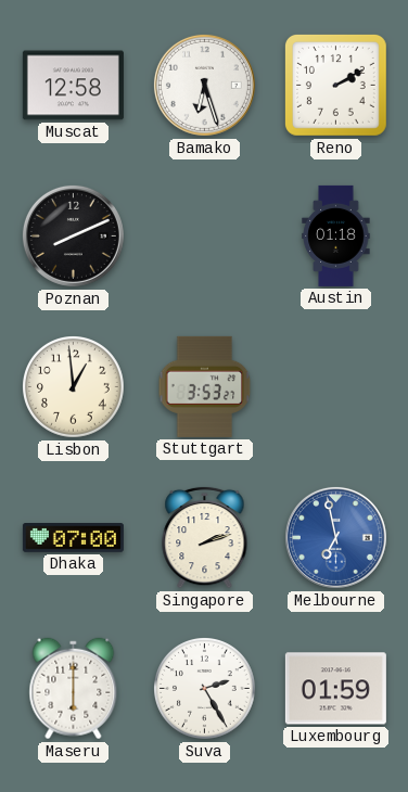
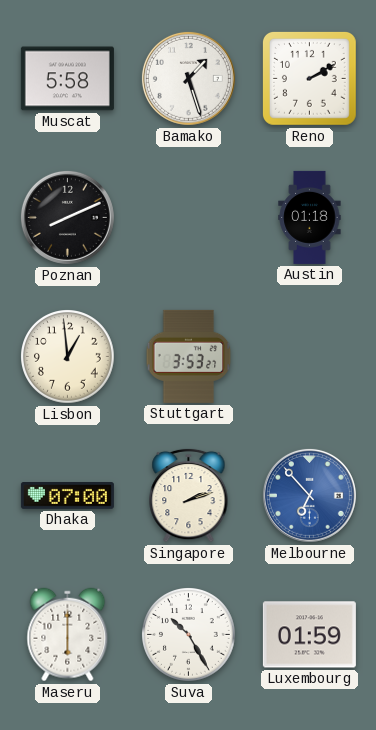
Muscat: 12:58 -> 5:58
Bamako: 6:27 -> 1:27
Melbourne: 6:58 -> 6:53
Suva: 2:25 -> 10:25
